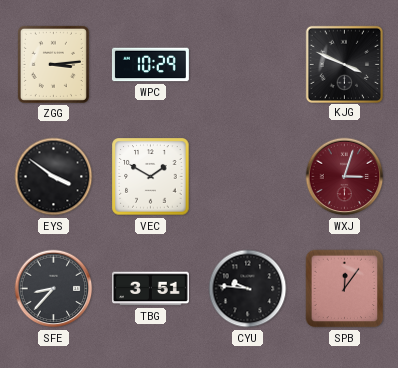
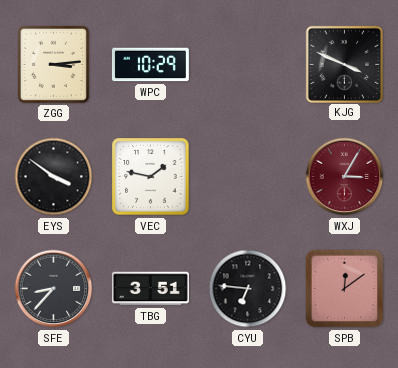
VEC: 1:50 -> 1:47
WXJ: 3:03 -> 3:05
CYU: 9:46 -> 6:46
SPB: 12:06 -> 12:09
